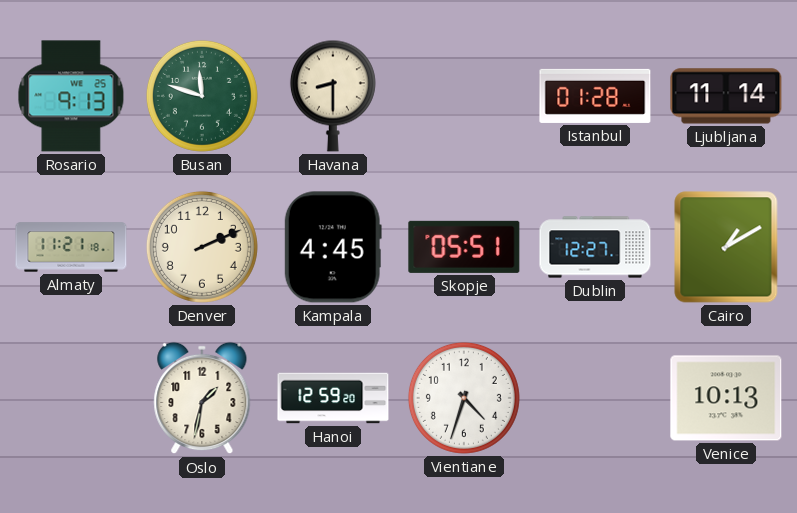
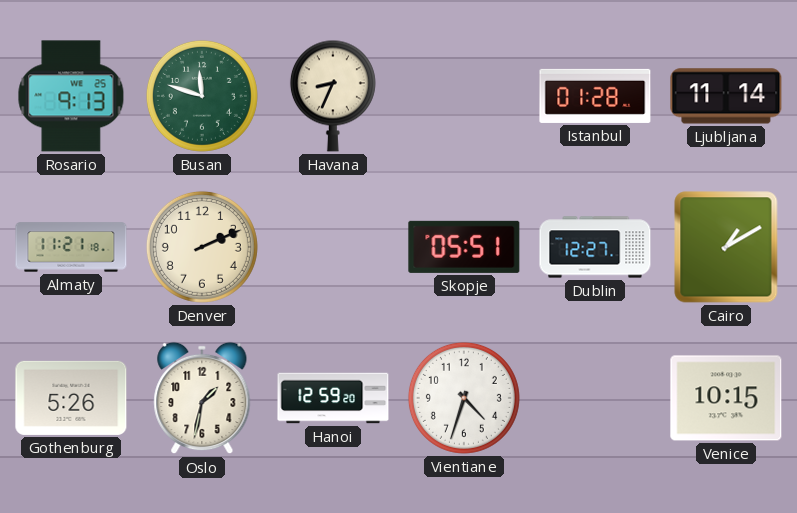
Havana: 8:30 -> 8:34
Kampala: 4:45 -> none
Gothenburg: none -> 5:26
Venice: 10:13 -> 10:15
